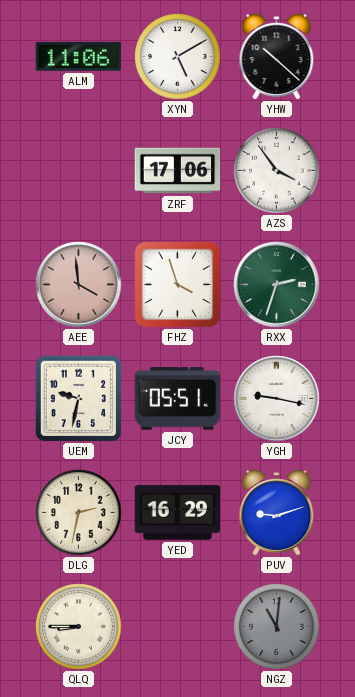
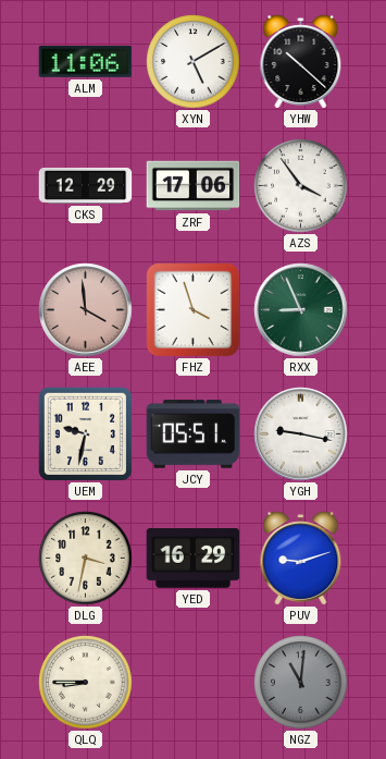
CKS: none -> 12:29
RXX: 2:33 -> 8:56
DLG: 2:32 -> 3:32
